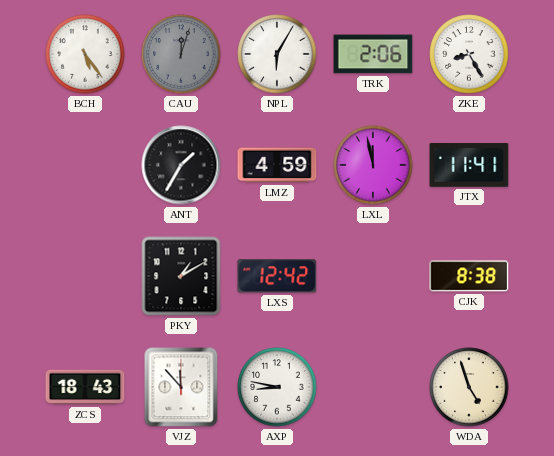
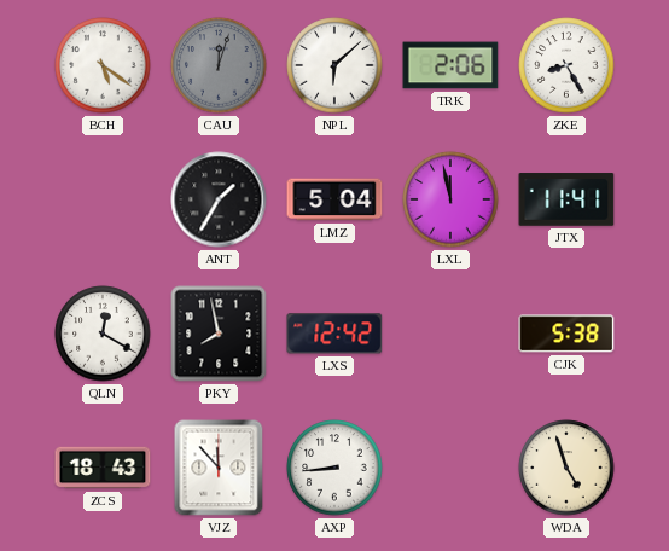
BCH: 5:24 -> 5:21
NPL: 6:05 -> 6:08
LMZ: 4:59 -> 5:04
QLN: none -> 12:20
PKY: 1:10 -> 7:58
CJK: 8:38 -> 5:38
AXP: 8:47 -> 8:44
